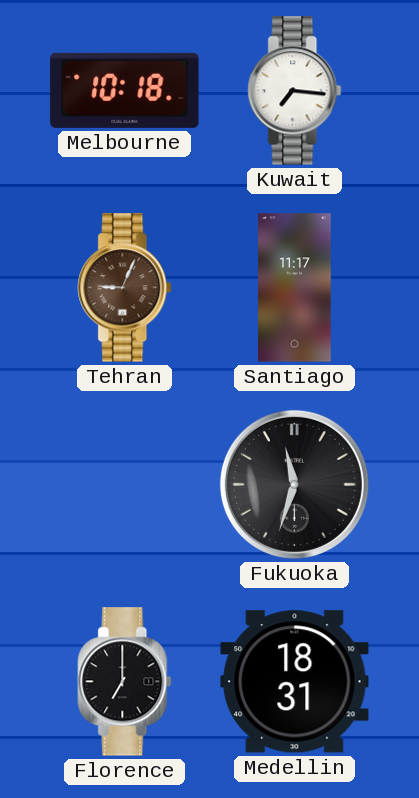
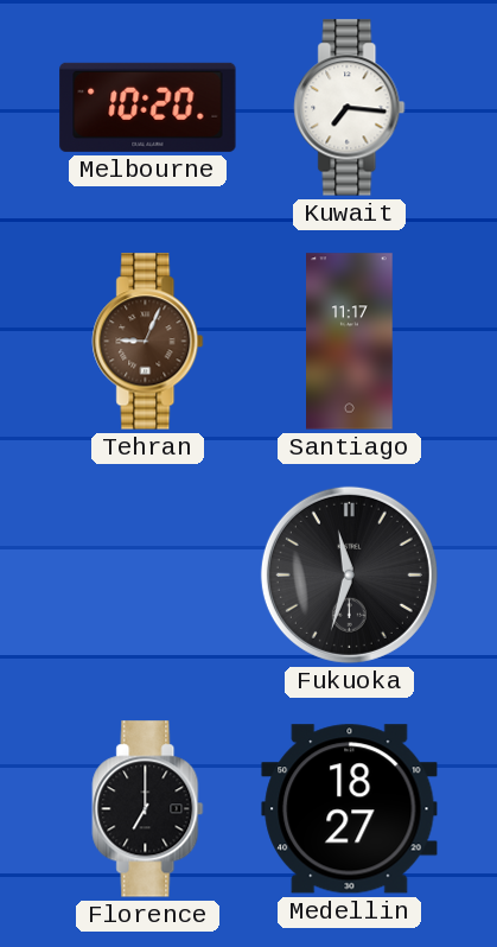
Melbourne: 10:18 -> 10:20
Medellin: 18:31 -> 18:27
